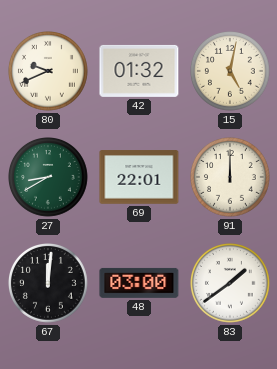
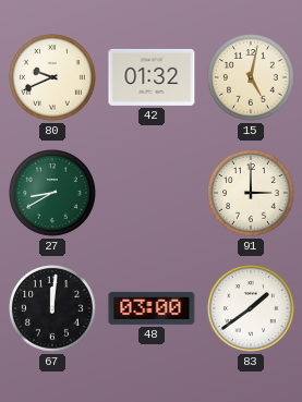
69: 22:01 -> none
91: 12:00 -> 3:00
